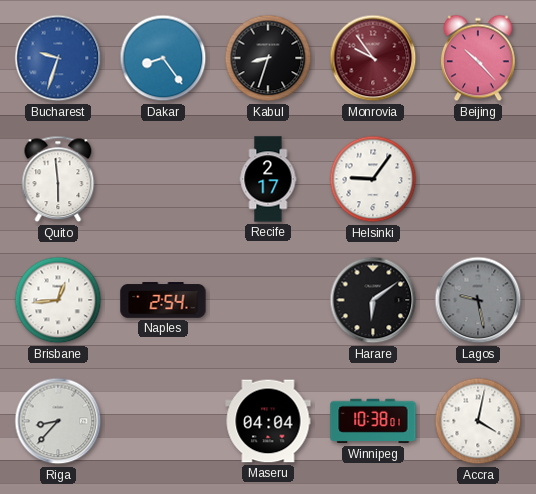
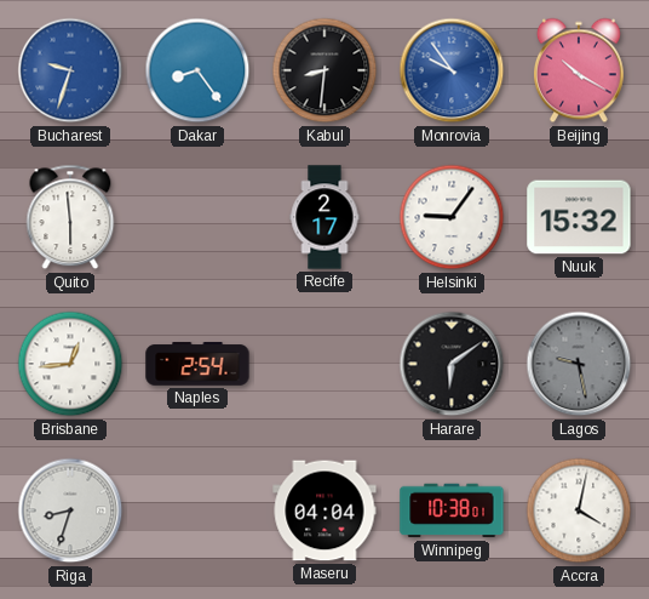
Kabul: 8:33 -> 8:31
Monrovia dial: burgundy -> blue
Beijing: 10:23 -> 10:20
Nuuk: none -> 15:32
Riga: 8:37 -> 8:33
